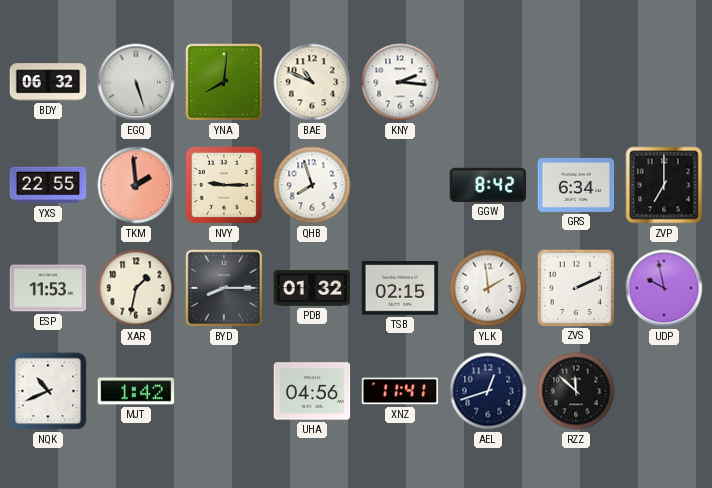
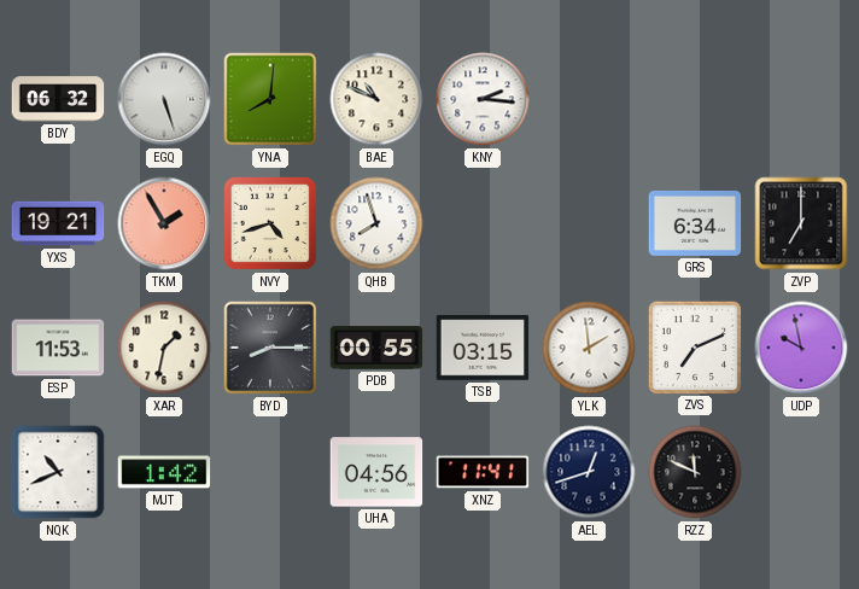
YXS: 22:55 -> 19:21
TKM: 1:59 -> 1:55
NVY: 9:15 -> 4:42
GGW: 8:42 -> none
PDB: 01:32 -> 00:55
TSB: 02:15 -> 03:15
ZVS: 2:11 -> 7:11
RZZ: 11:52 -> 11:49
